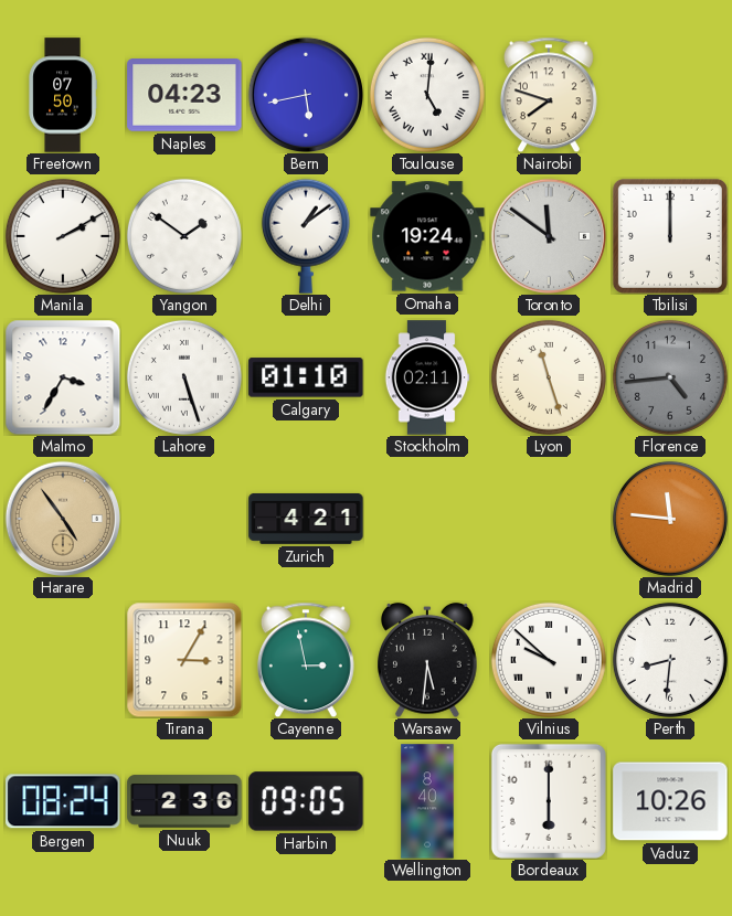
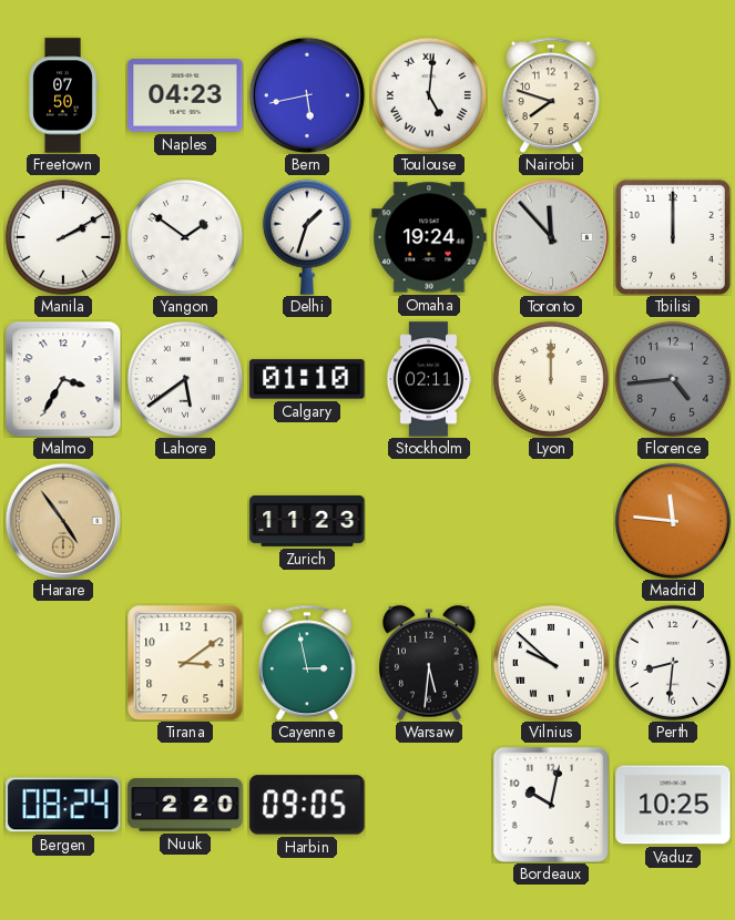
Delhi: 1:09 -> 1:33
Toronto: 11:51 -> 11:53
Lahore: 5:27 -> 5:39
Lyon: 11:27 -> 12:00
Zurich: 4:21 -> 11:23
Tirana: 3:05 -> 3:09
Nuuk: 2:36 -> 2:20
Wellington: 8:40 -> none
Bordeaux: 6:00 -> 10:02
Vaduz: 10:26 -> 10:25
